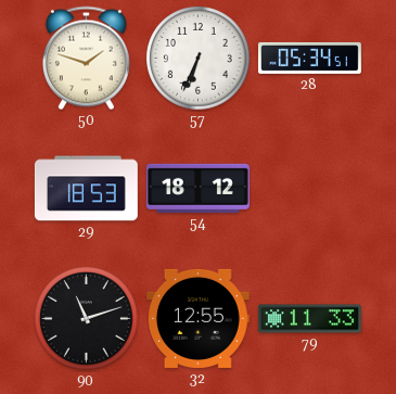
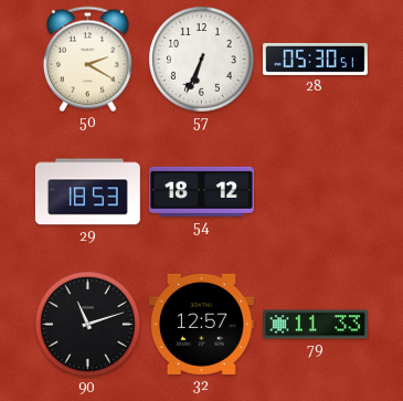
50: 1:48 -> 2:20
28: 05:34 -> 05:30
32: 12:55 -> 12:57
